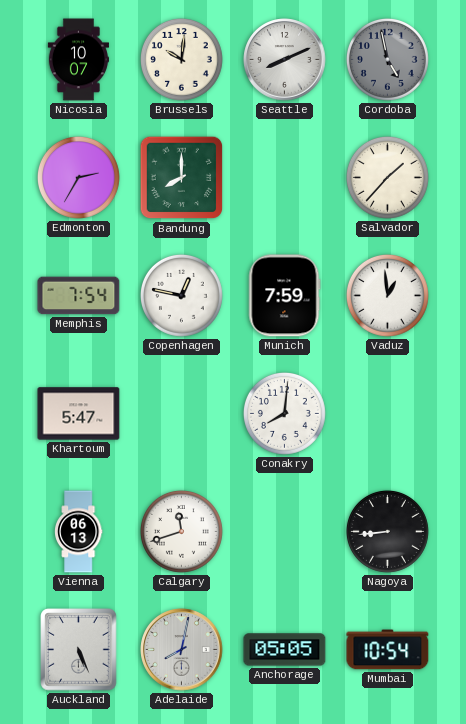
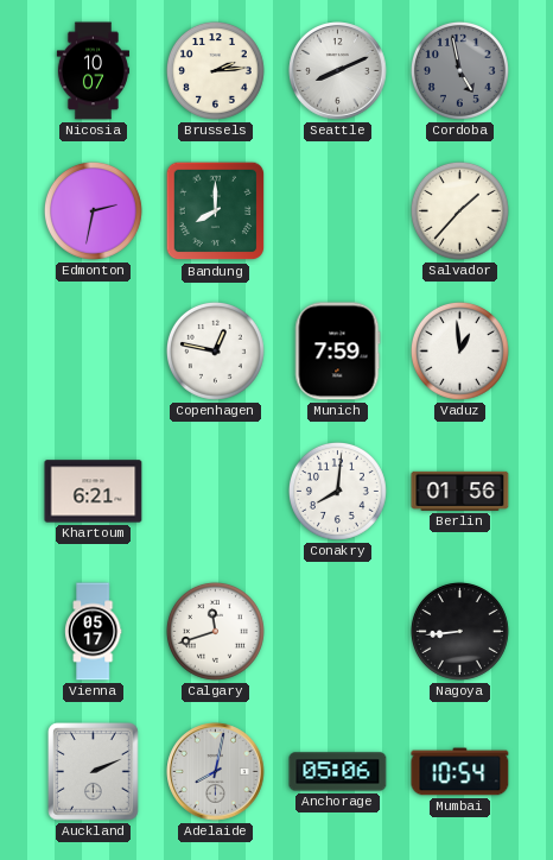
Brussels: 10:01 -> 2:14
Edmonton: 2:35 -> 2:32
Memphis: 7:54 -> none
Khartoum: 5:47 -> 6:21
Berlin: none -> 01:56
Vienna: 06:13 -> 05:17
Auckland: 5:26 -> 2:11
Anchorage: 05:05 -> 05:06
